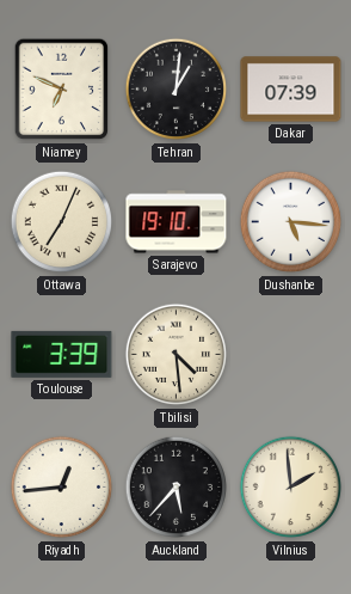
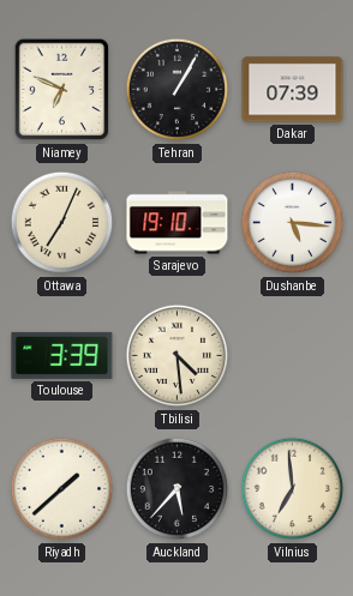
Tehran: 1:01 -> 1:05
Riyadh: 12:44 -> 1:38
Vilnius: 1:59 -> 6:59
